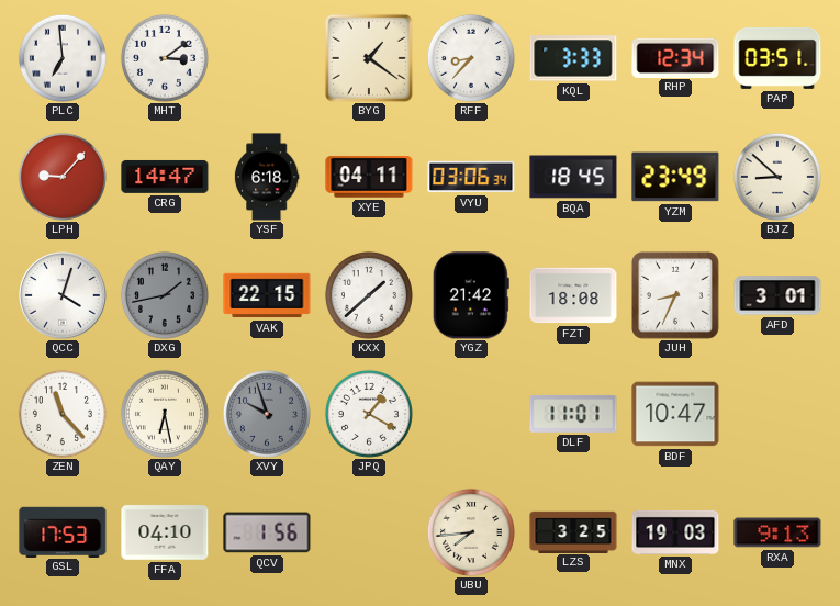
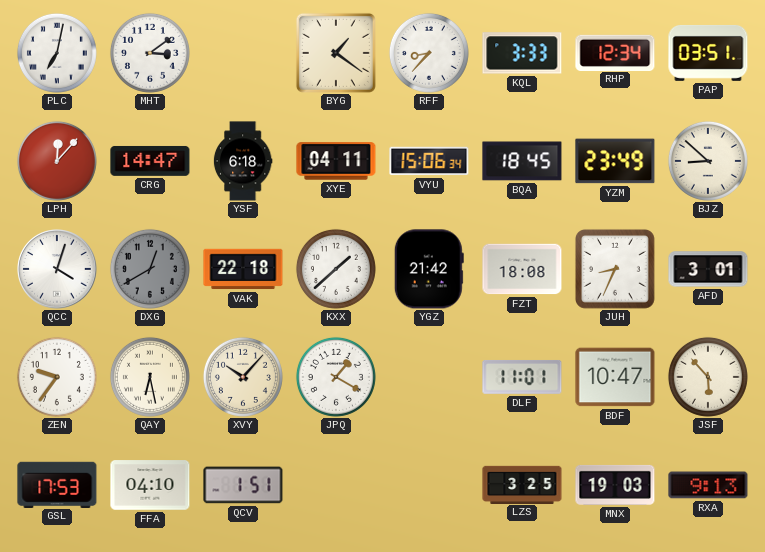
PLC: 6:59 -> 7:02
LPH: 9:07 -> 12:07
VYU: 03:06 -> 15:06
DXG: 1:43 -> 12:40
VAK: 22:15 -> 22:18
ZEN: 11:23 -> 9:36
XVY: 9:57 -> 10:07
XVY dial: grey -> cream
JSF: none -> 5:53
QCV: 1:56 -> 1:51
UBU: 7:44 -> none
